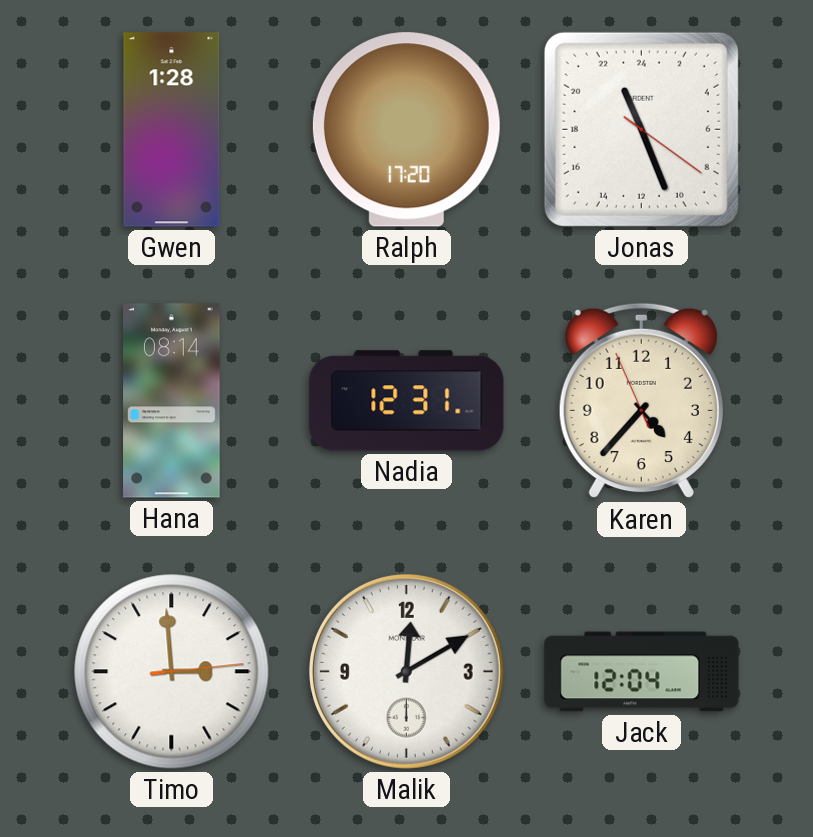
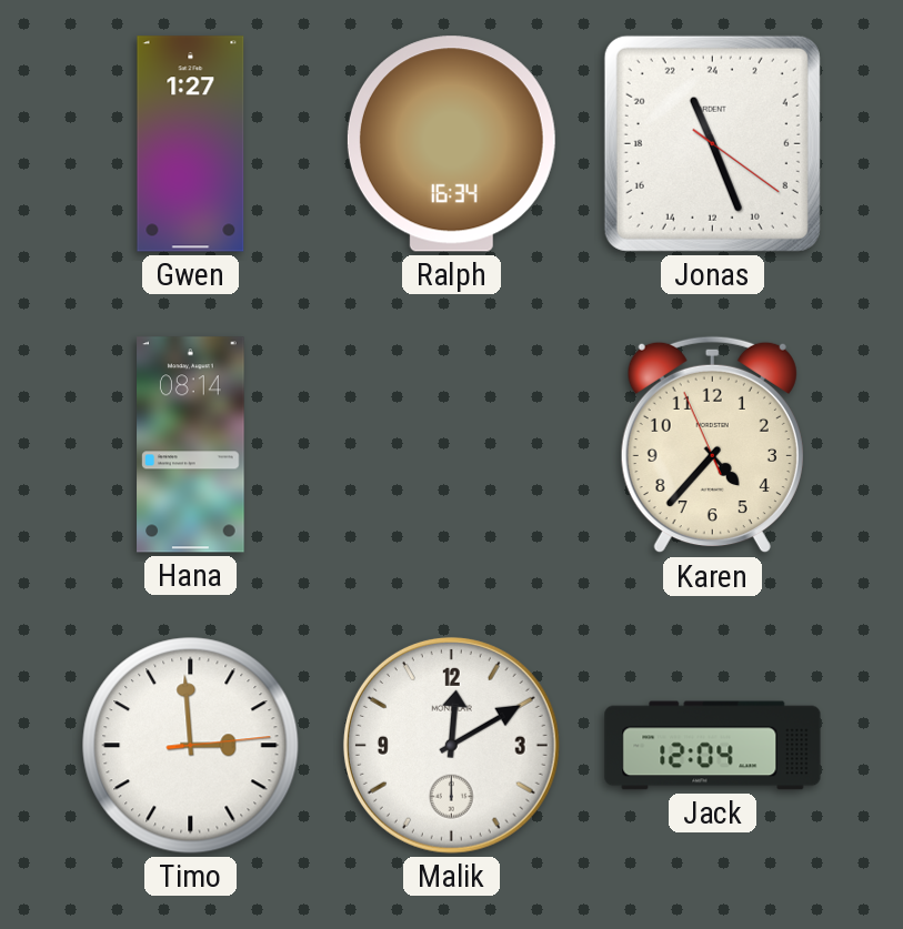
Gwen: 1:28 -> 1:27
Ralph: 17:20 -> 16:34
Nadia: 12:31 -> none
